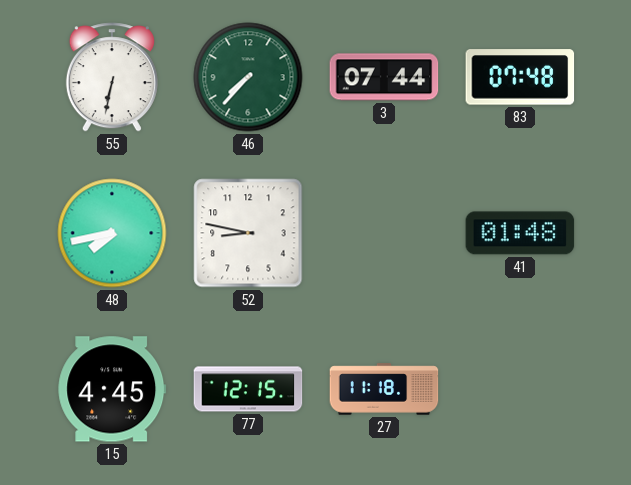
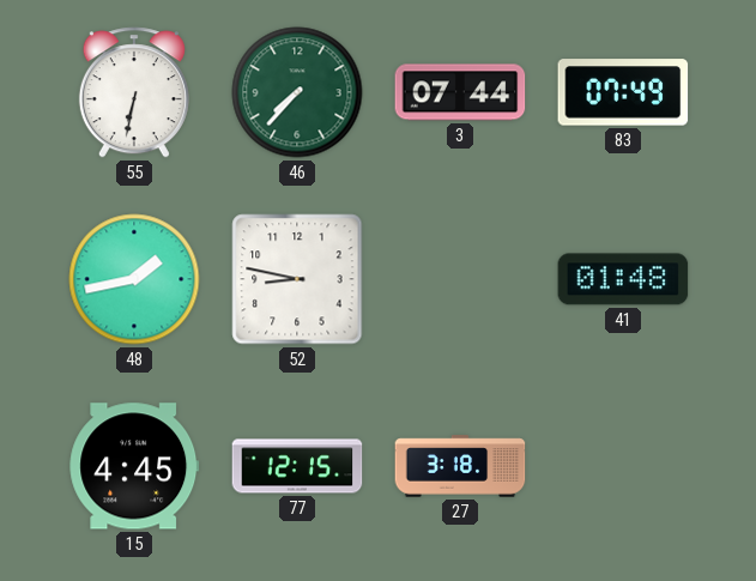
83: 07:48 -> 07:49
48: 7:43 -> 1:43
27: 11:18 -> 3:18
